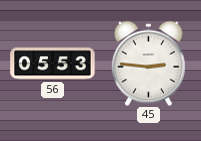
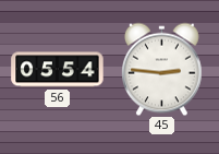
56: 05:53 -> 05:54
